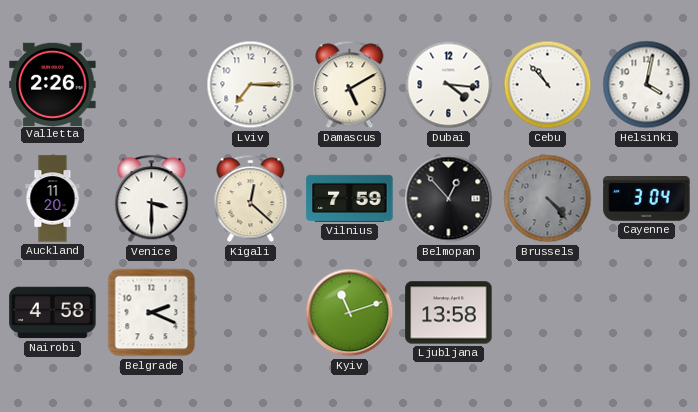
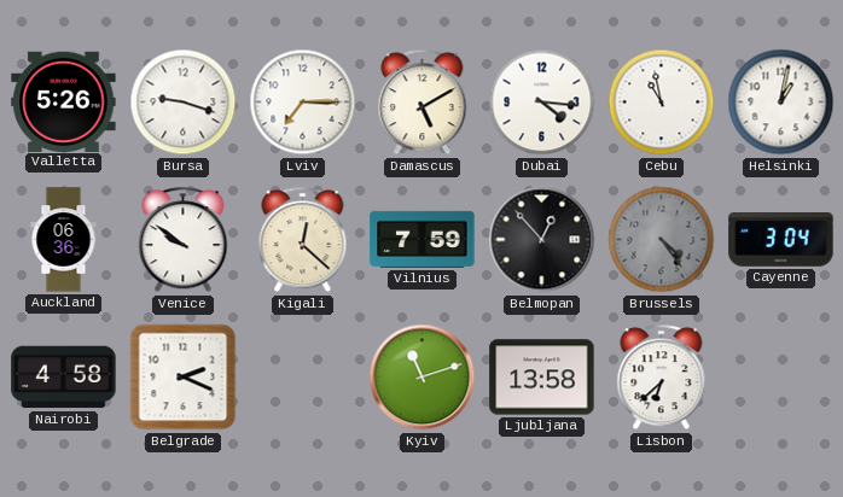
Valletta: 2:26 -> 5:26
Bursa: none -> 9:18
Cebu: 10:53 -> 10:58
Helsinki: 4:02 -> 1:02
Auckland: 11:20 -> 06:36
Venice: 3:30 -> 9:51
Brussels: 4:23 -> 4:24
Lisbon: none -> 6:38
